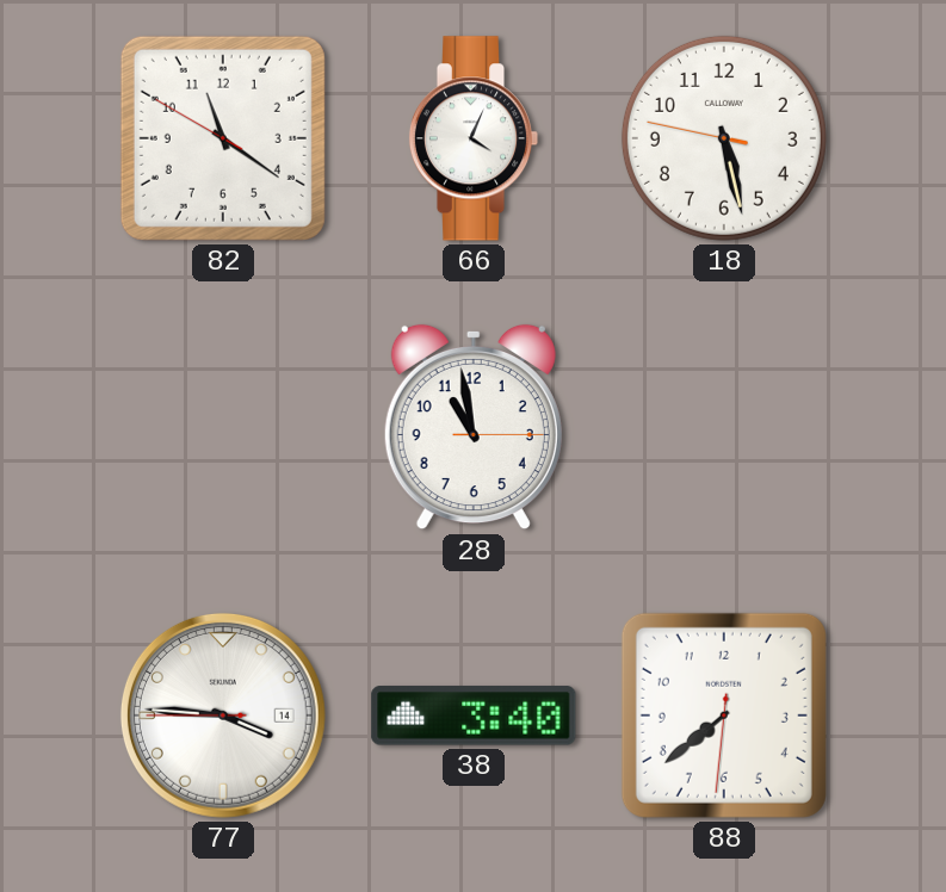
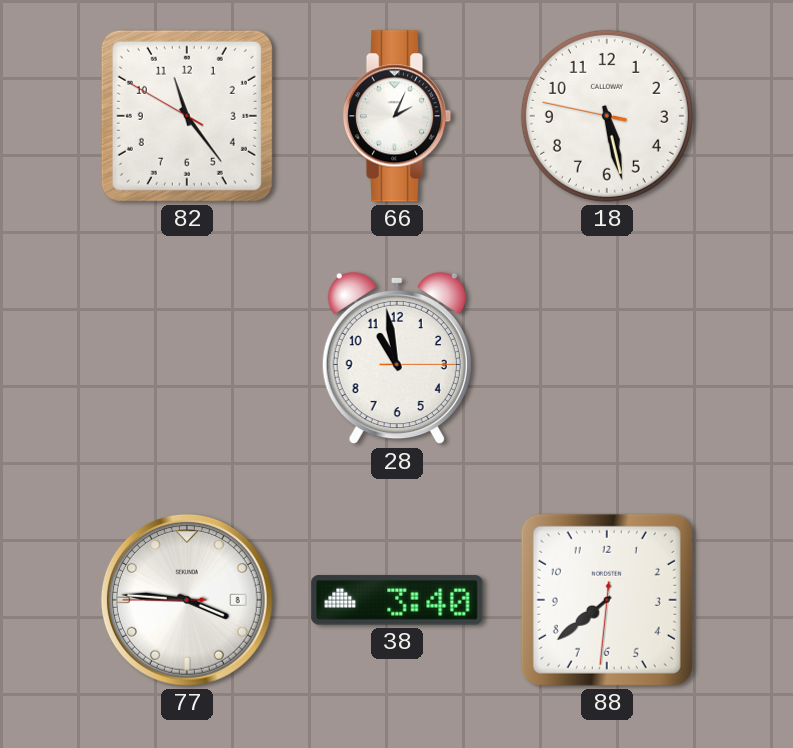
82: 11:20 -> 11:23
66: 4:04 -> 2:04
77 date: 14 -> 8
